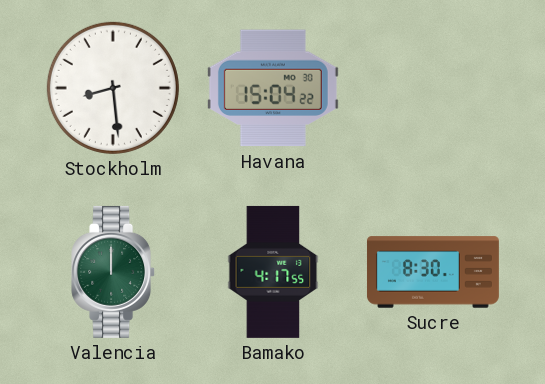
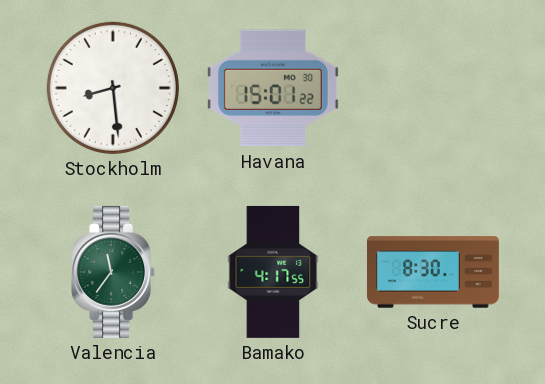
Havana: 15:04 -> 15:01
Valencia: 12:00 -> 11:36
